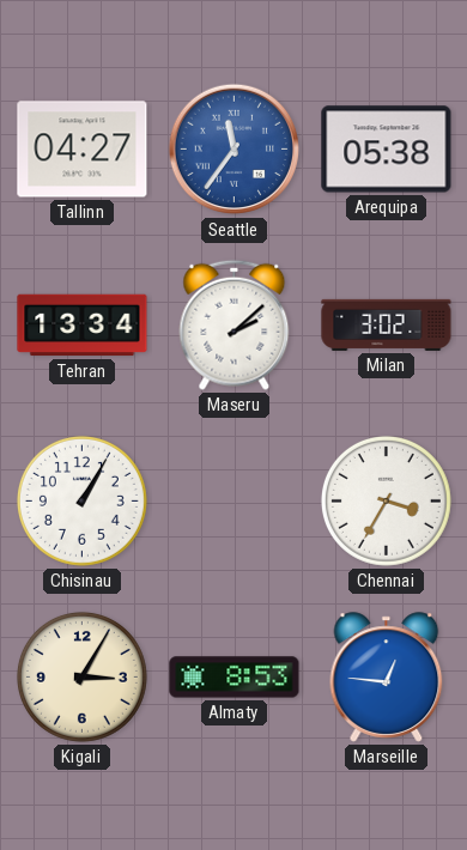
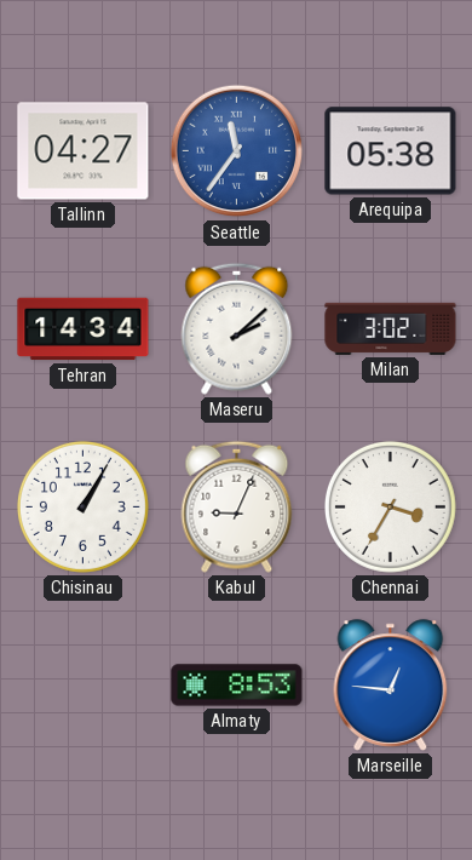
Tehran: 13:34 -> 14:34
Kabul: none -> 9:04
Kigali: 3:05 -> none
